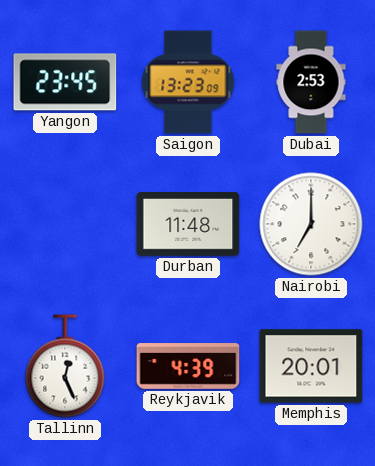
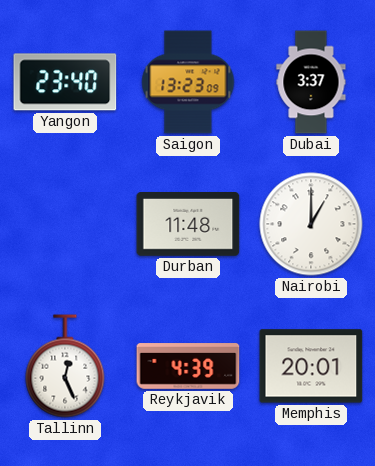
Yangon: 23:45 -> 23:40
Dubai: 2:53 -> 3:37
Nairobi: 7:00 -> 1:00
